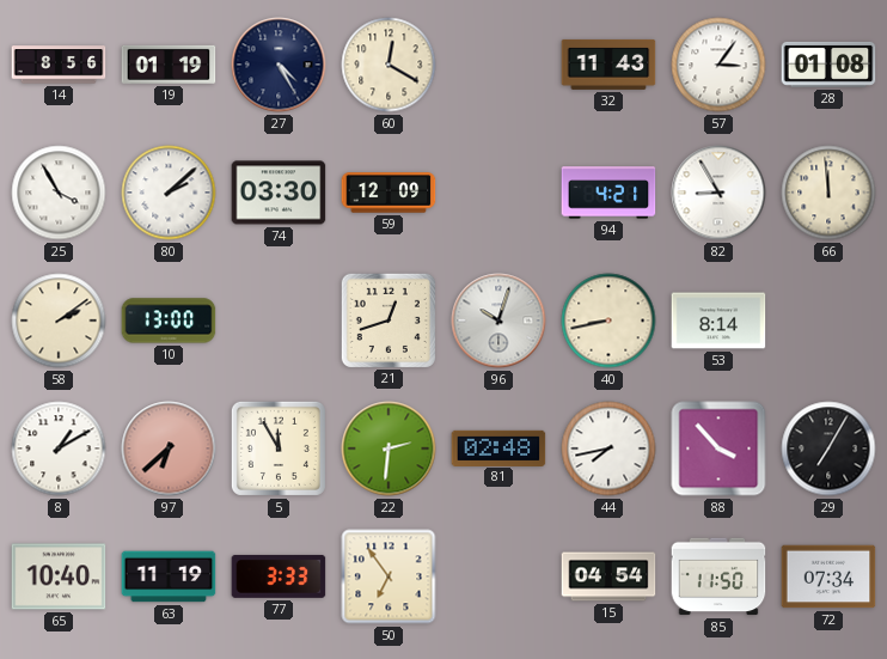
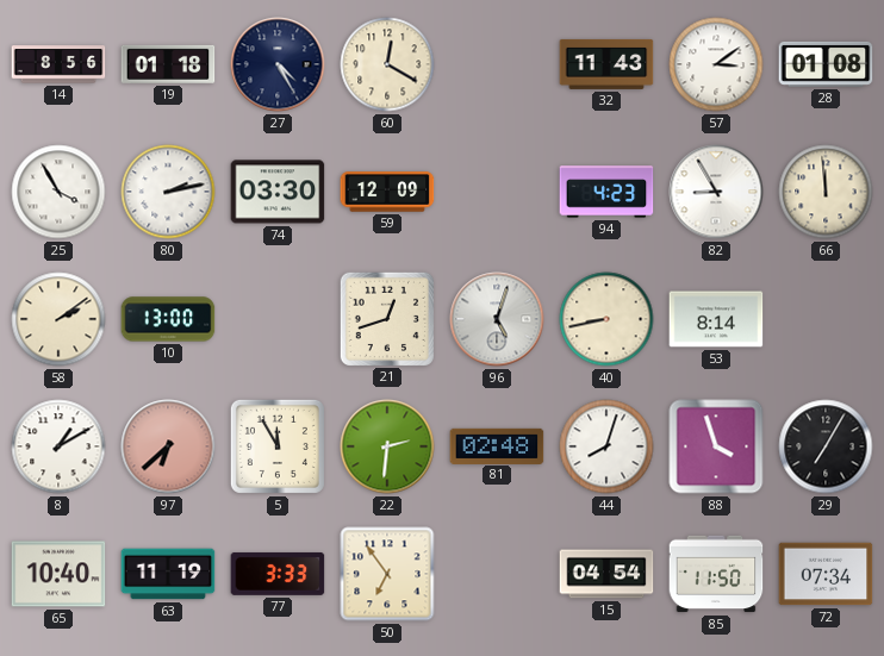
19: 01:19 -> 01:18
57: 3:06 -> 3:09
80: 2:08 -> 2:13
94: 4:21 -> 4:23
96: 10:03 -> 5:03
44: 7:43 -> 8:03
88: 3:53 -> 3:57
